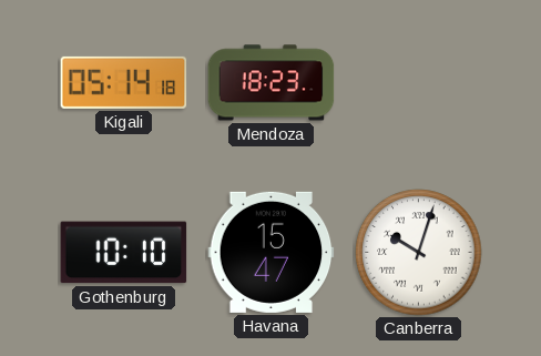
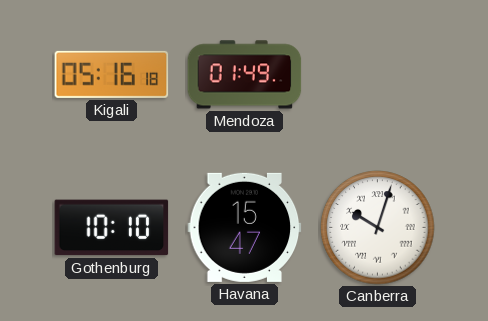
Kigali: 05:14 -> 05:16
Mendoza: 18:23 -> 01:49
